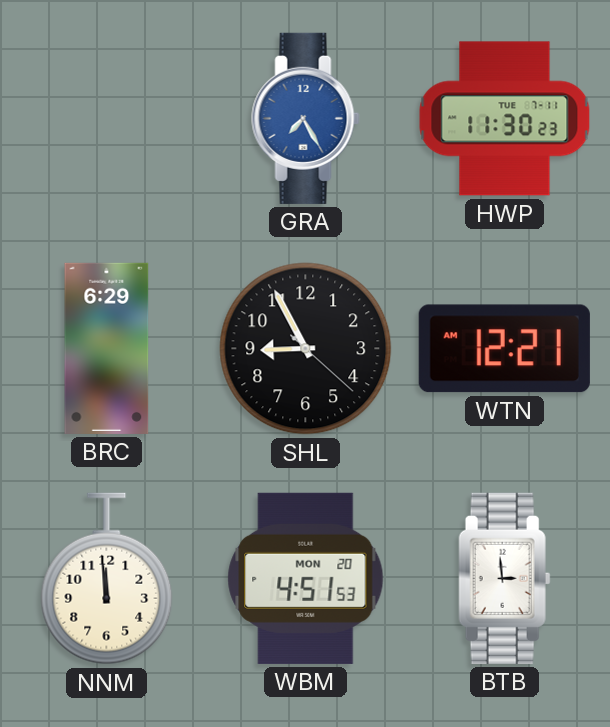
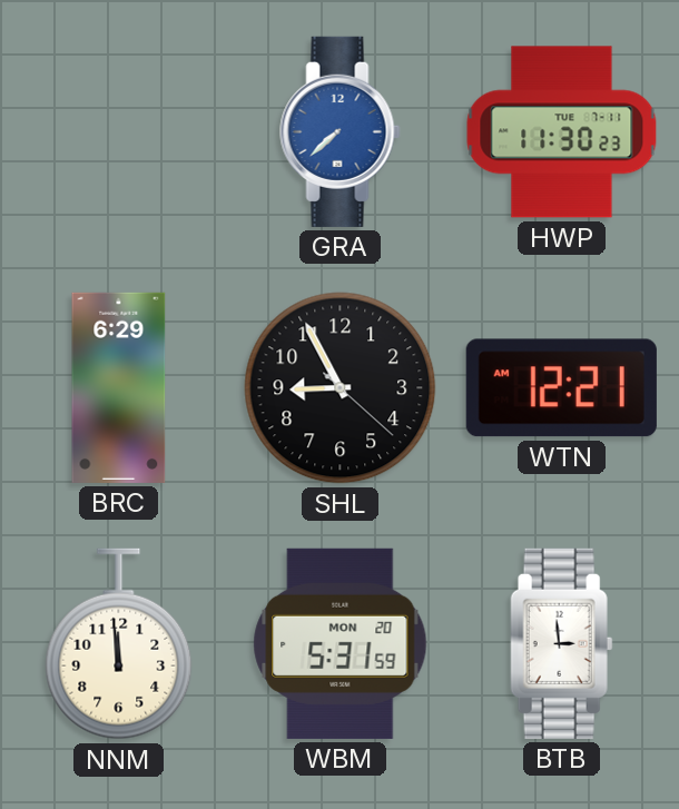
GRA: 7:25 -> 7:38
WBM: 4:51 -> 5:31
